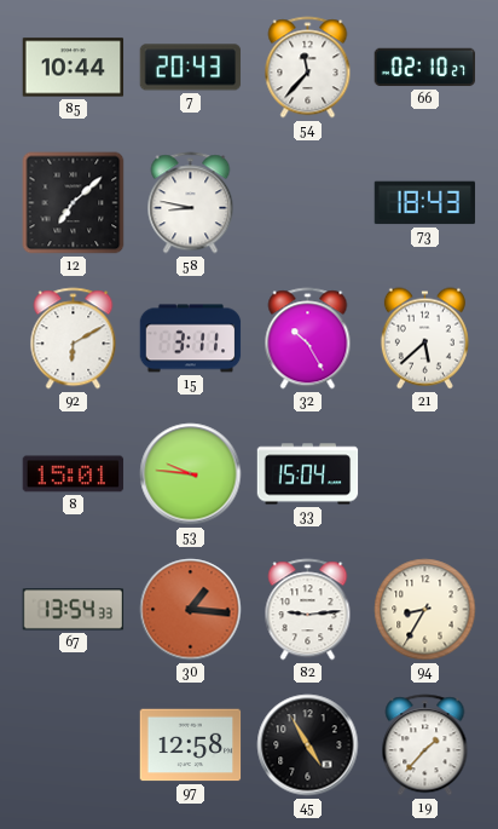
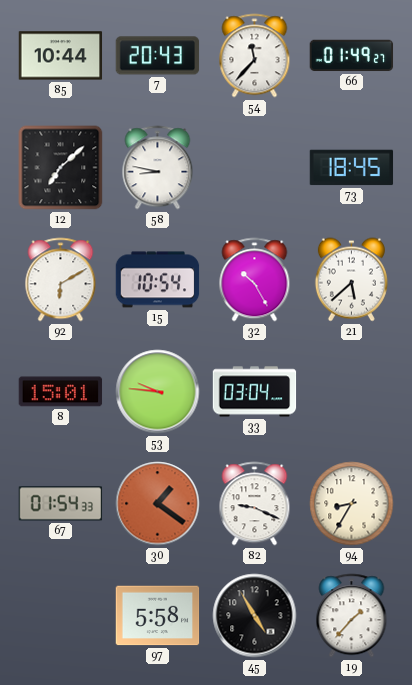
66: 02:10 -> 01:49
73: 18:43 -> 18:45
15: 3:11 -> 10:54
33: 15:04 -> 03:04
67: 13:54 -> 01:54
30: 1:16 -> 1:21
82: 9:14 -> 9:19
97: 12:58 -> 5:58
